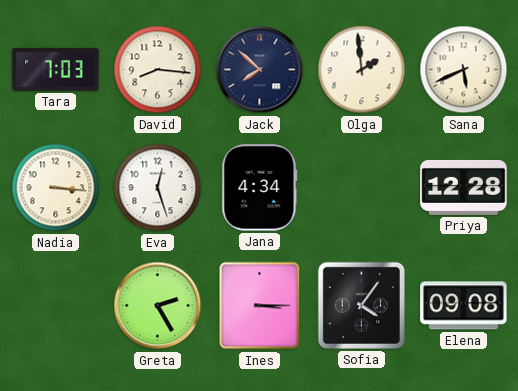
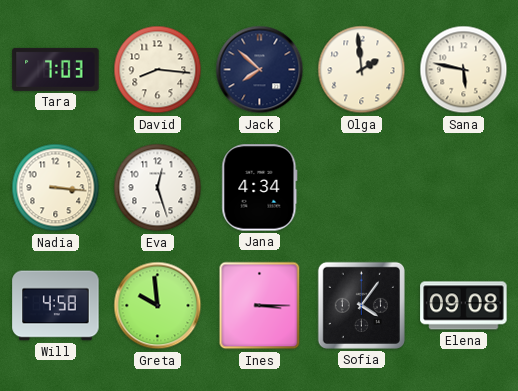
Sana: 5:41 -> 5:47
Priya: 12:28 -> none
Will: none -> 4:58
Greta: 2:25 -> 9:59
